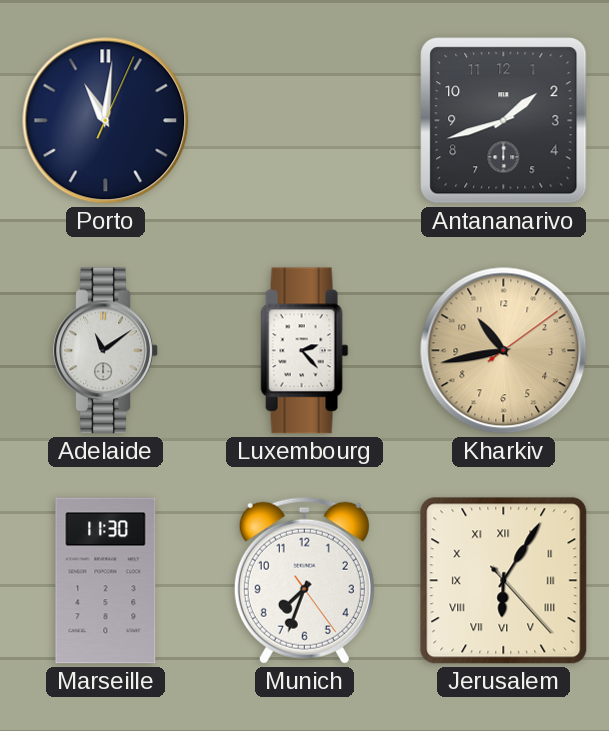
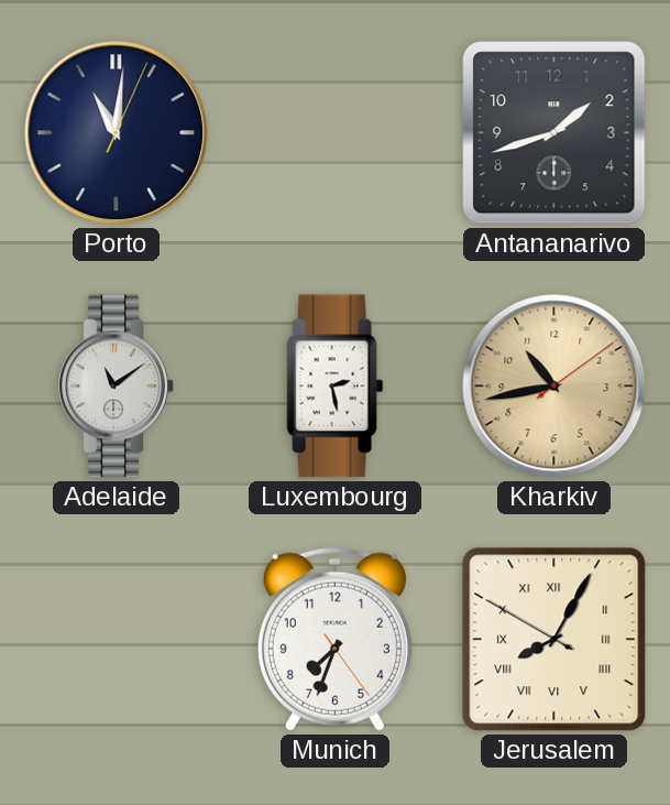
Luxembourg: 2:23 -> 2:28
Marseille: 11:30 -> none
Jerusalem: 6:05 -> 8:04
